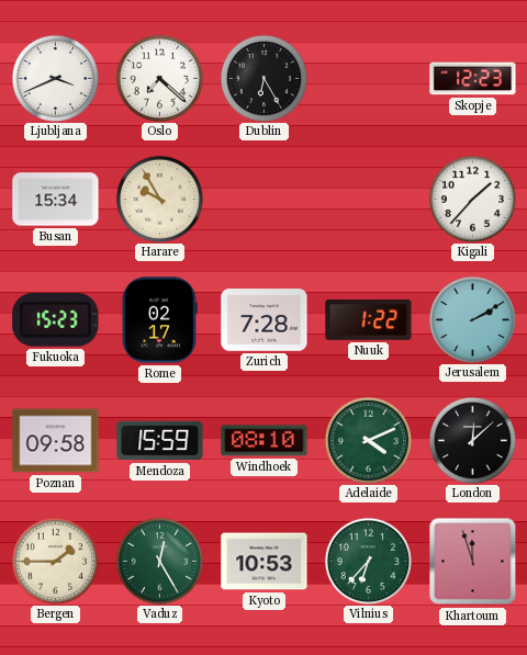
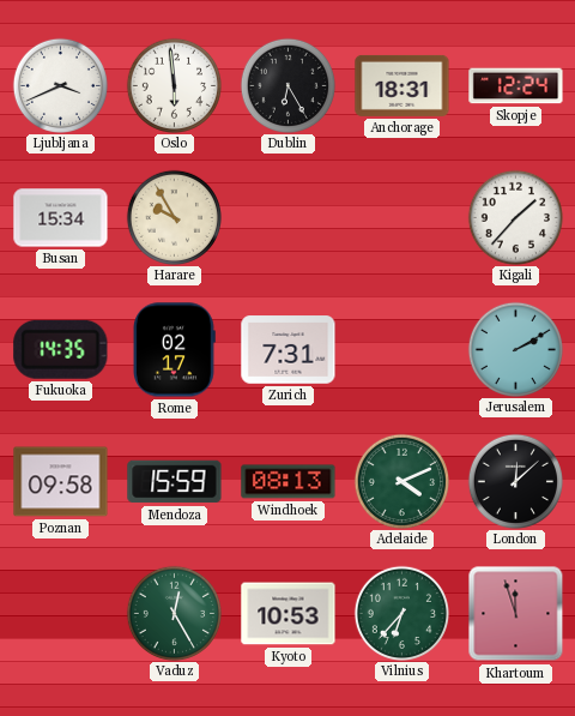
Oslo: 7:22 -> 5:59
Anchorage: none -> 18:31
Skopje: 12:23 -> 12:24
Fukuoka: 15:23 -> 14:35
Zurich: 7:28 -> 7:31
Nuuk: 1:22 -> none
Windhoek: 08:10 -> 08:13
Bergen: 1:45 -> none
